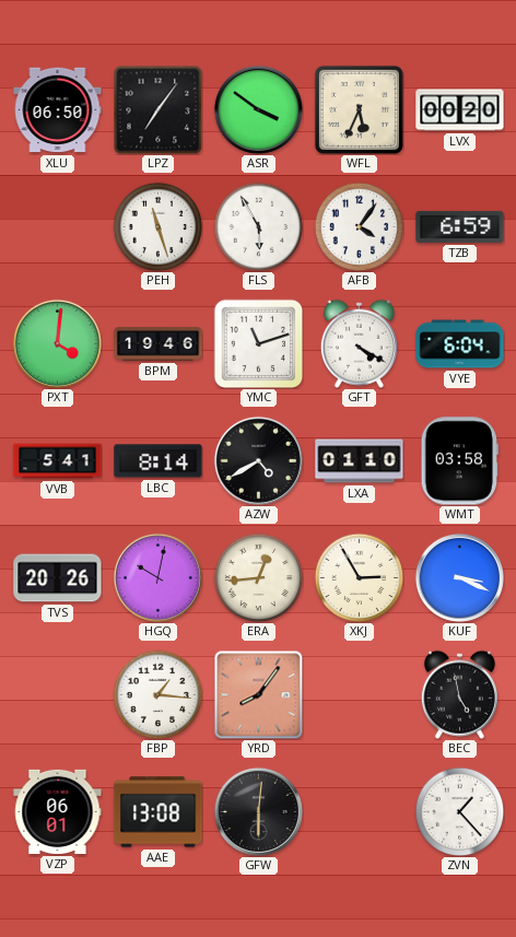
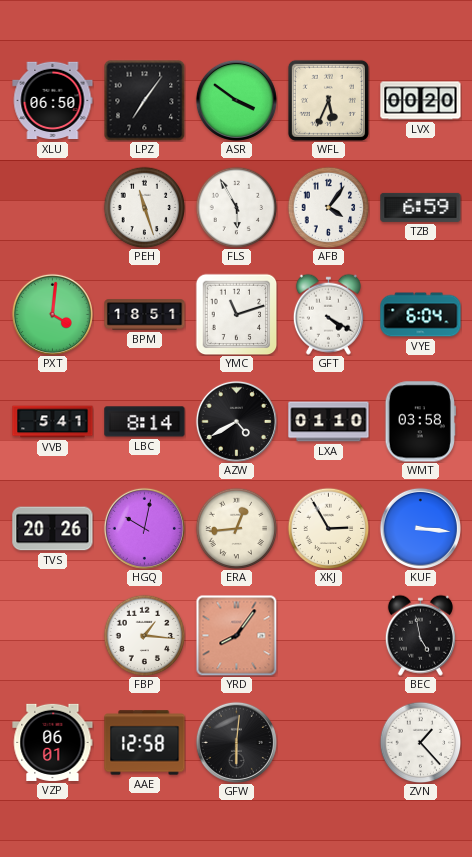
BPM: 19:46 -> 18:51
KUF: 3:19 -> 3:16
AAE: 13:08 -> 12:58
